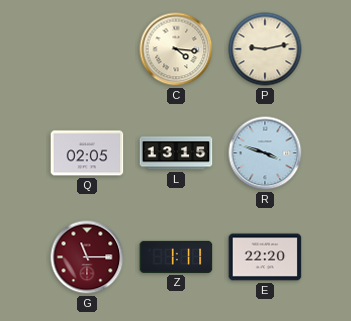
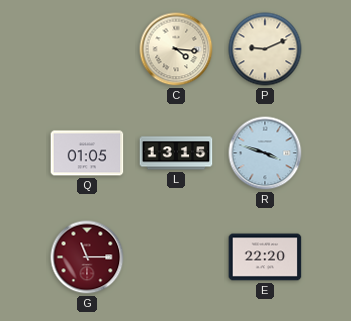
P: 9:13 -> 9:11
Q: 02:05 -> 01:05
Z: 1:11 -> none
